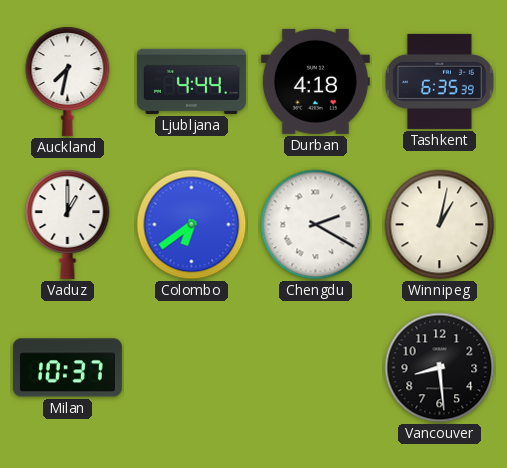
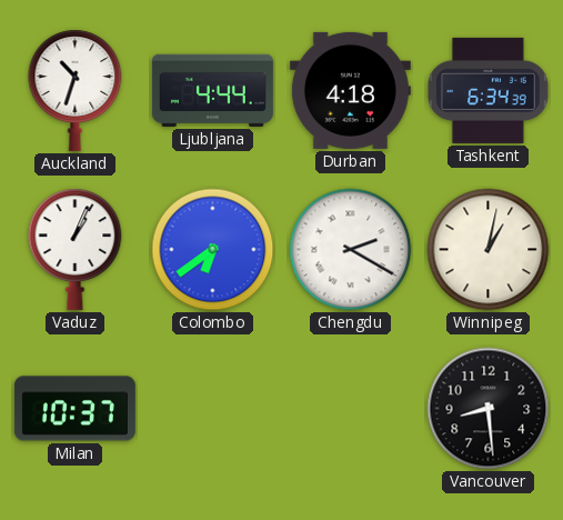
Auckland: 7:32 -> 10:33
Tashkent: 6:35 -> 6:34
Vaduz: 1:00 -> 1:04
